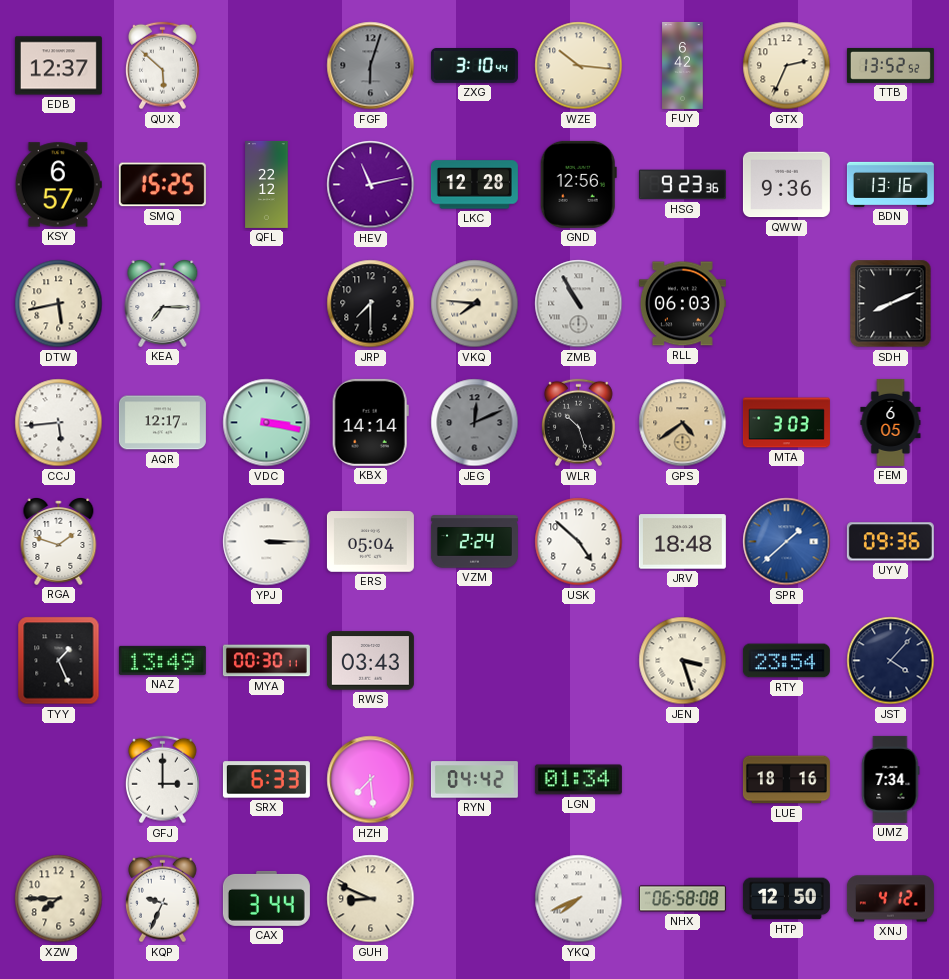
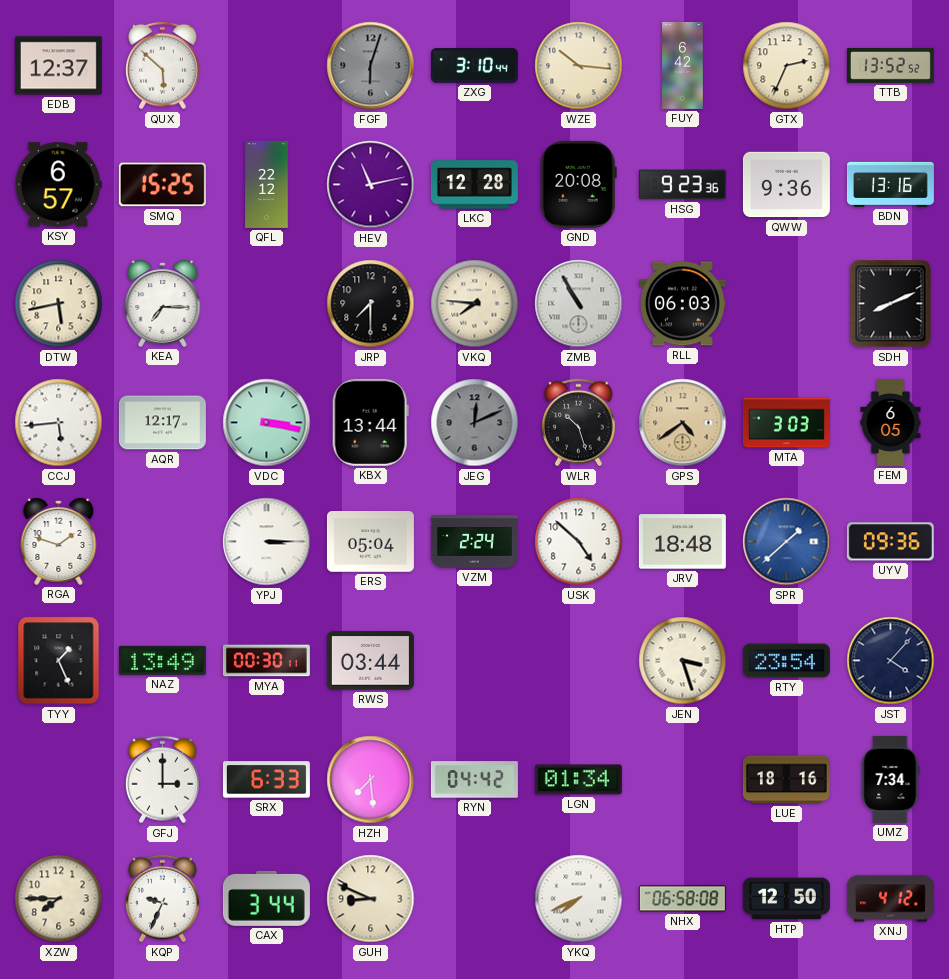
GND: 12:56 -> 20:08
KBX: 14:14 -> 13:44
RWS: 03:43 -> 03:44
